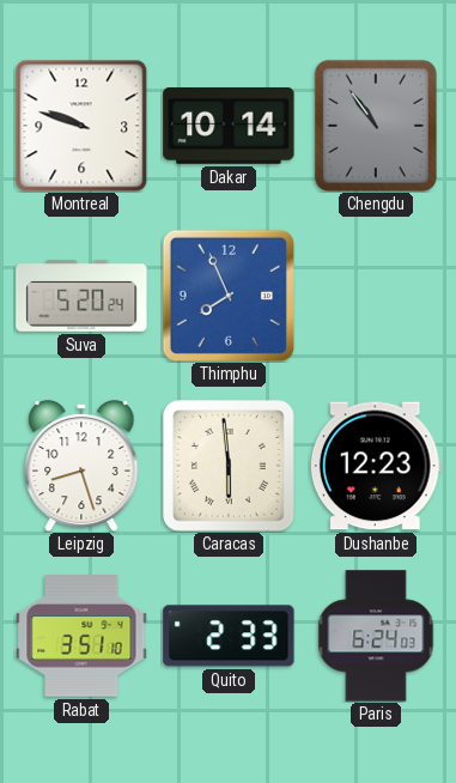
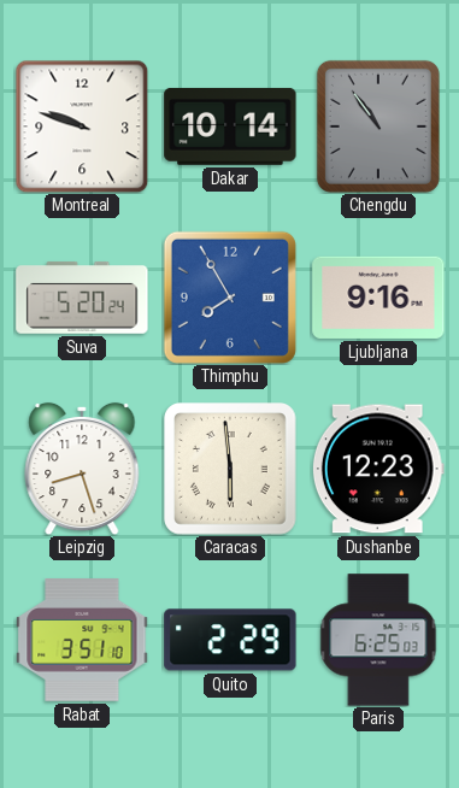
Thimphu: 7:56 -> 7:55
Ljubljana: none -> 9:16
Quito: 2:33 -> 2:29
Paris: 6:24 -> 6:25
